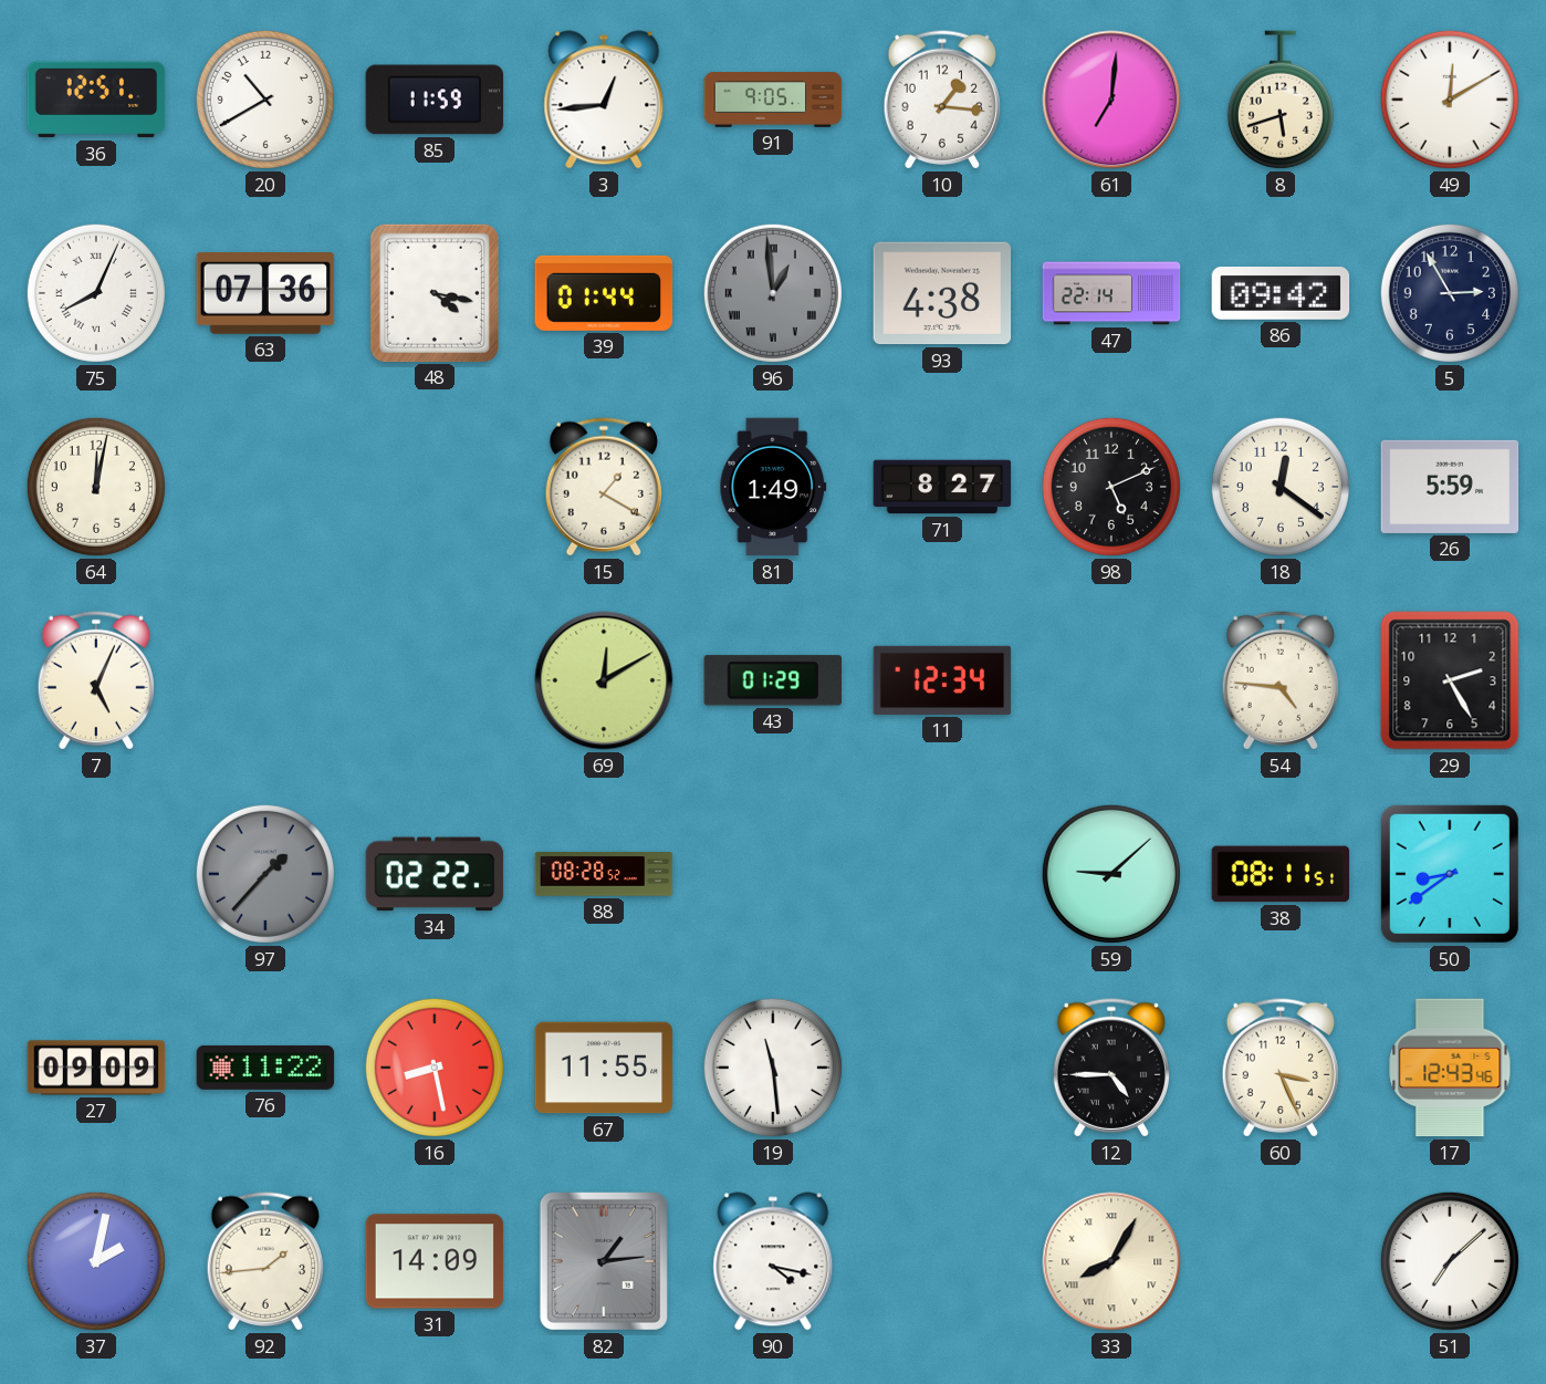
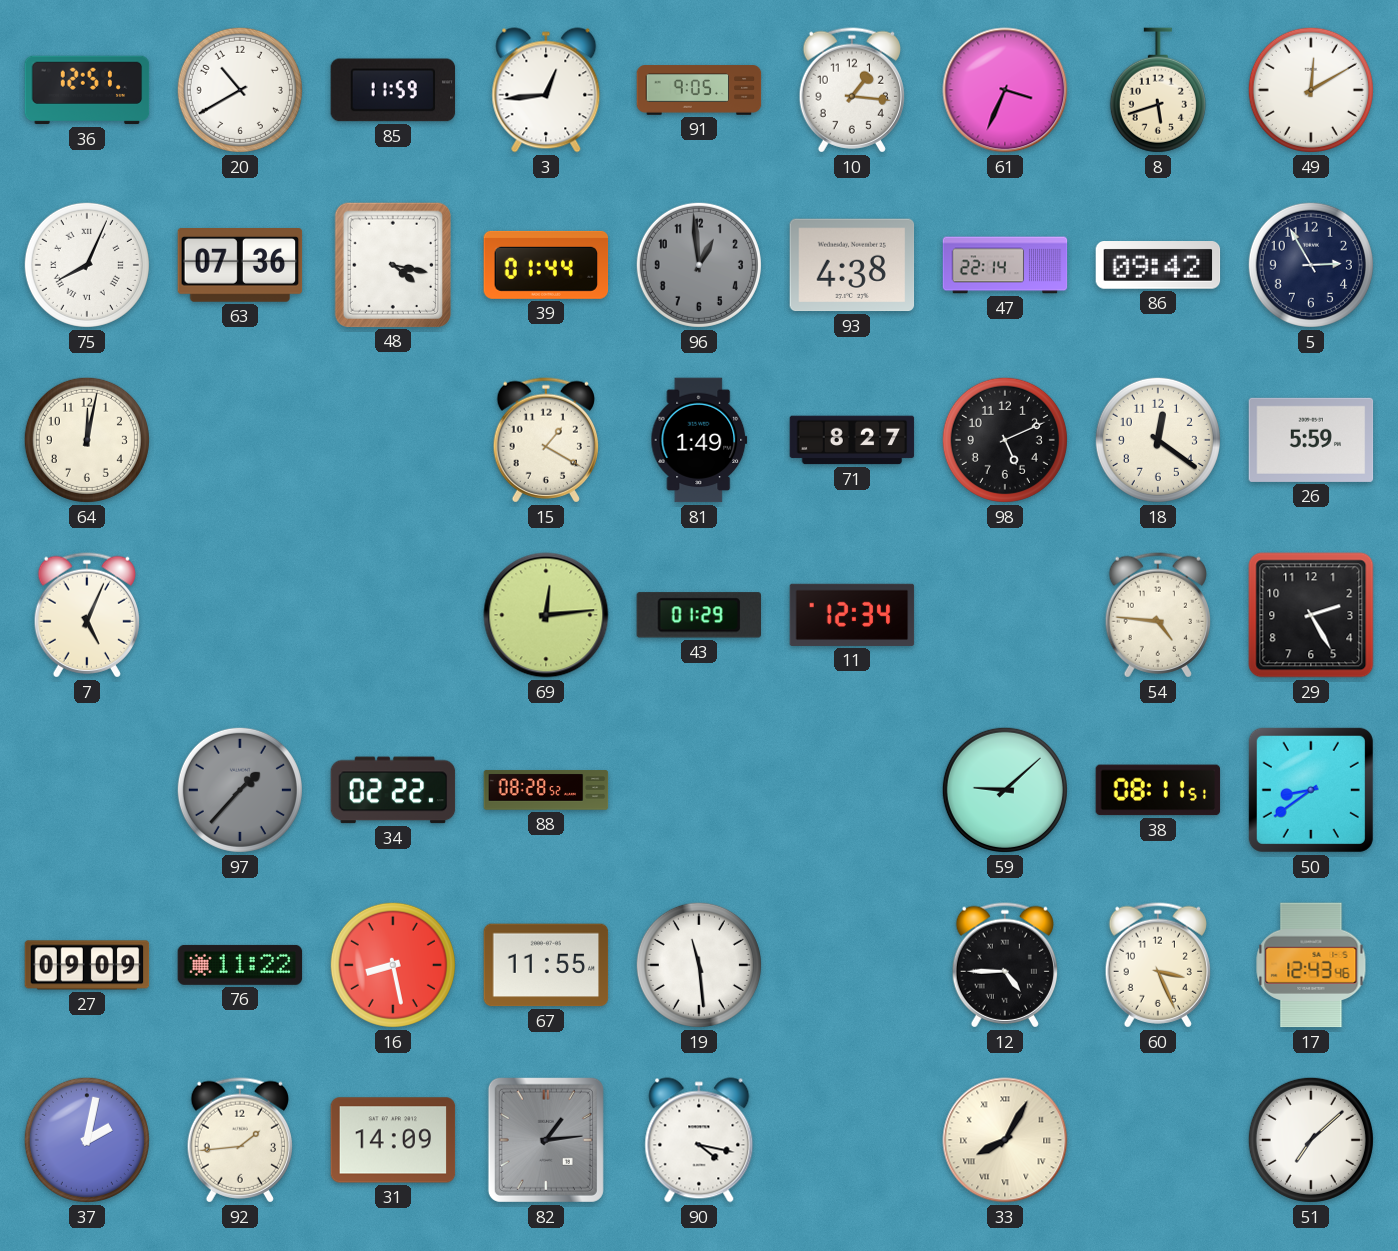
61: 7:01 -> 3:34
96 numerals: Roman -> Arabic
69: 12:10 -> 12:14
